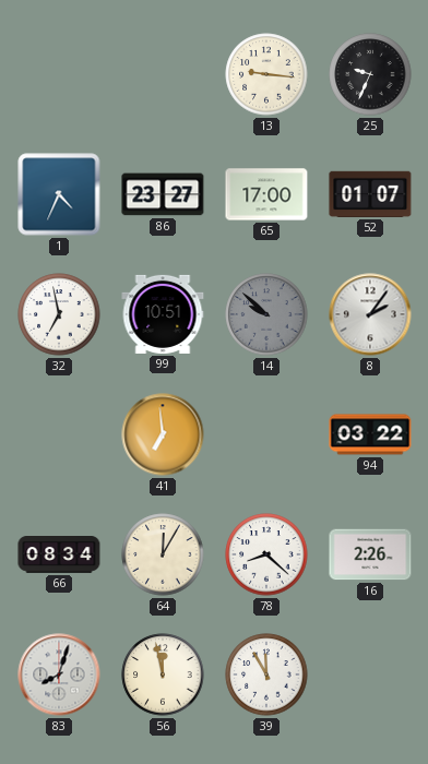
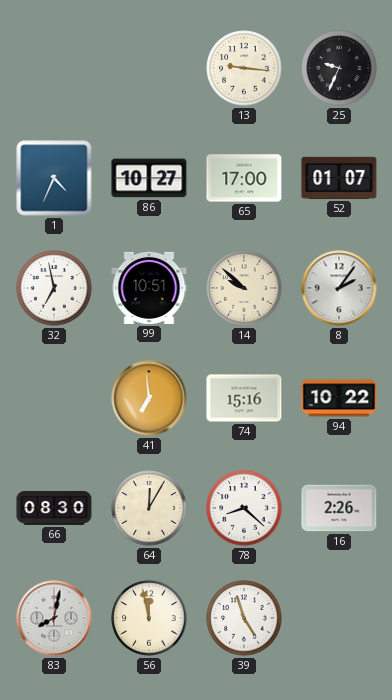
86: 23:27 -> 10:27
14 dial: grey -> cream
74: none -> 15:16
94: 03:22 -> 10:22
66: 08:34 -> 08:30
83: 8:03 -> 8:02
39: 11:55 -> 4:57
